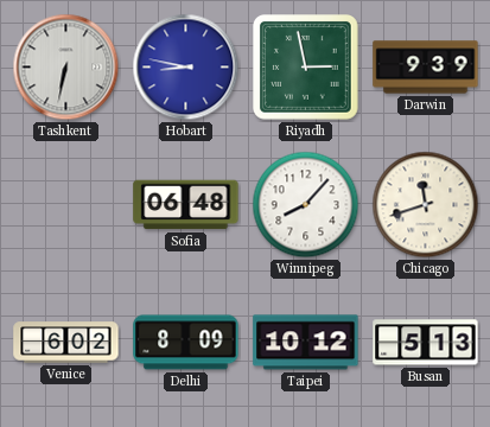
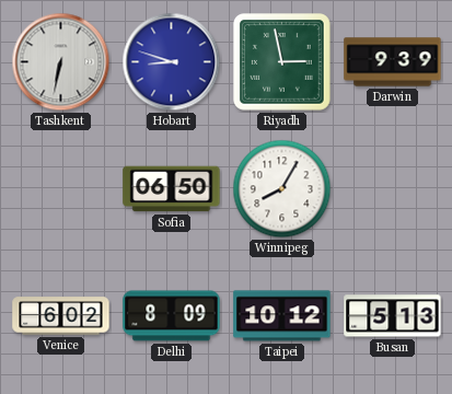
Hobart: 8:47 -> 8:48
Sofia: 06:48 -> 06:50
Winnipeg: 8:07 -> 8:05
Chicago: 11:42 -> none
